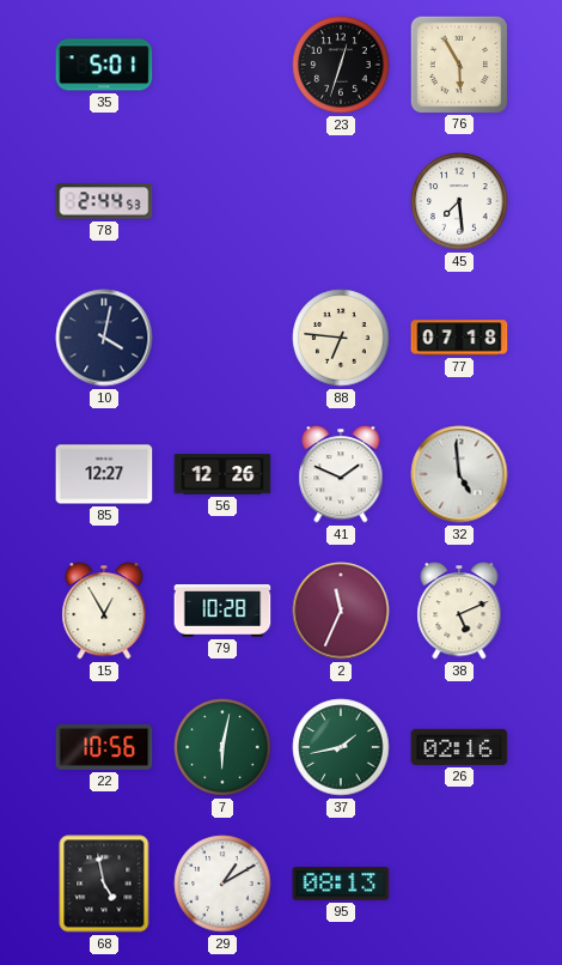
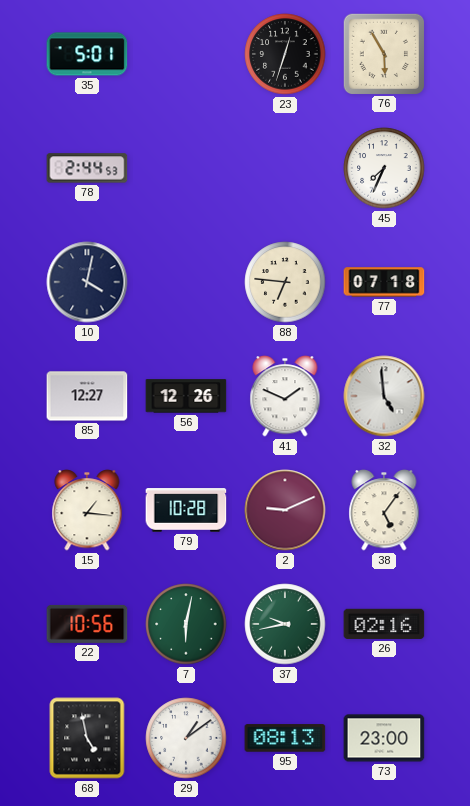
45: 7:29 -> 7:34
15: 12:55 -> 1:16
2: 11:34 -> 9:11
38: 5:11 -> 5:06
37: 1:43 -> 9:43
29: 1:10 -> 1:09
73: none -> 23:00
